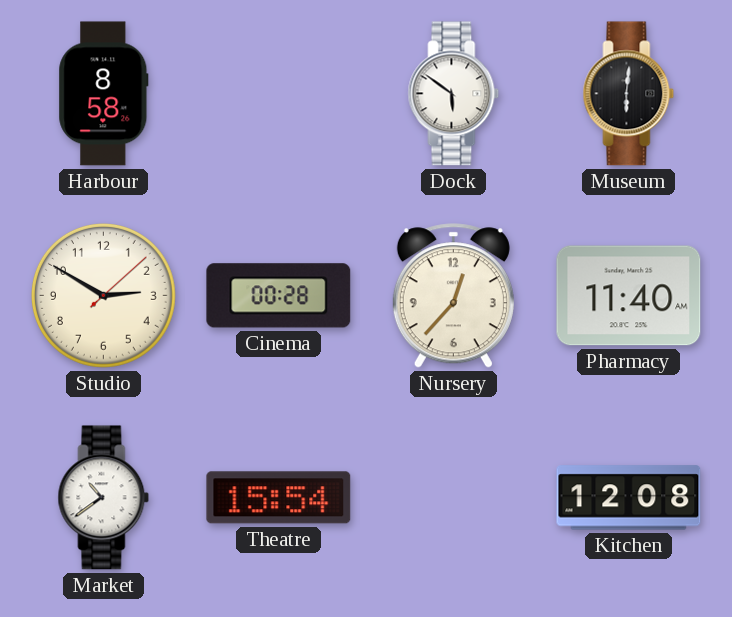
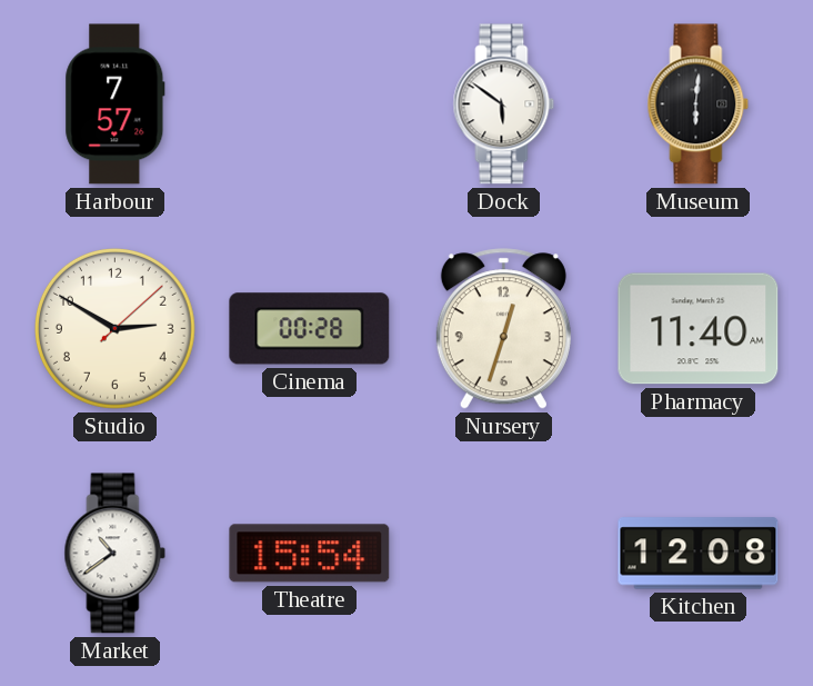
Harbour: 8:58 -> 7:57
Nursery: 12:37 -> 12:33
